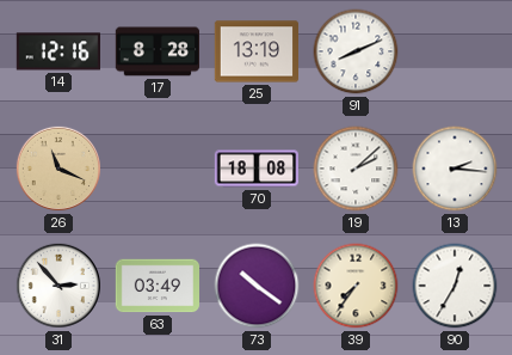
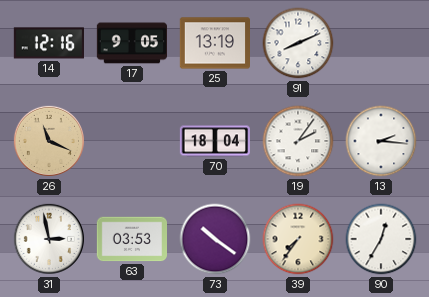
17: 8:28 -> 9:05
70: 18:08 -> 18:04
19: 2:08 -> 2:06
31: 2:53 -> 2:58
63: 03:49 -> 03:53
